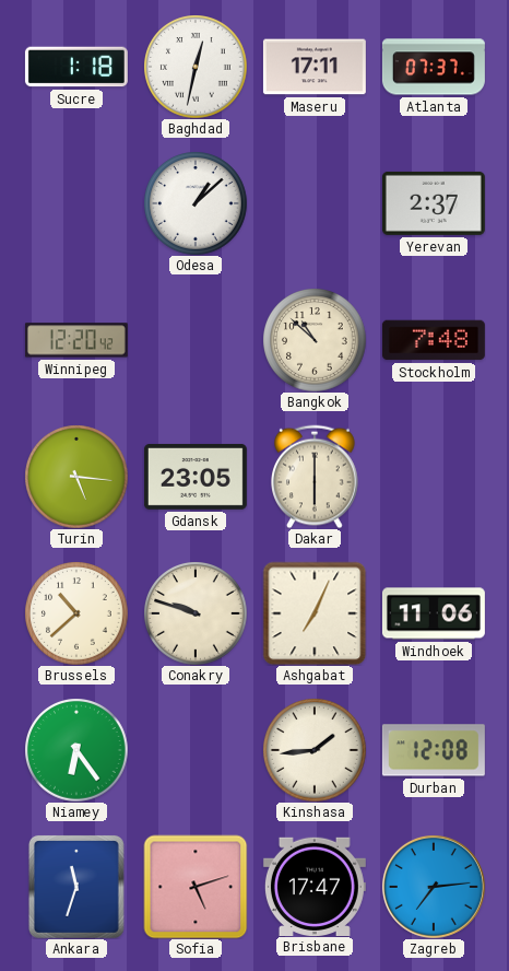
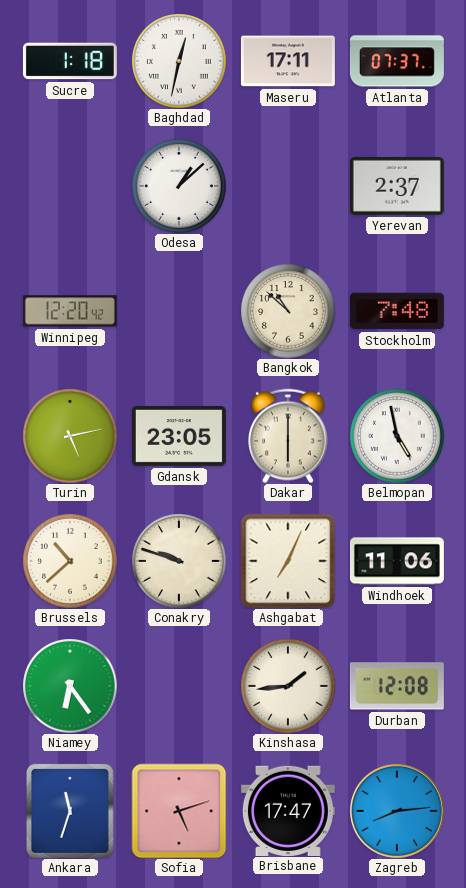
Turin: 5:16 -> 5:13
Belmopan: none -> 4:58
Zagreb: 7:14 -> 8:14
